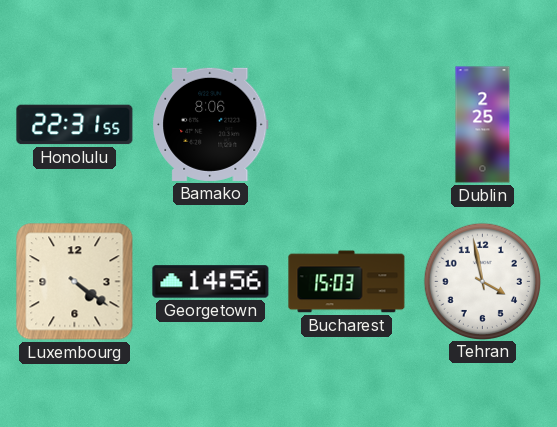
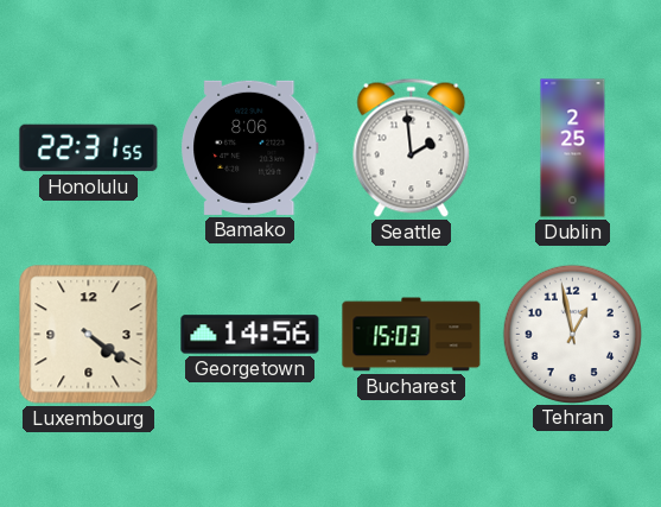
Seattle: none -> 1:59
Tehran: 3:58 -> 12:58
